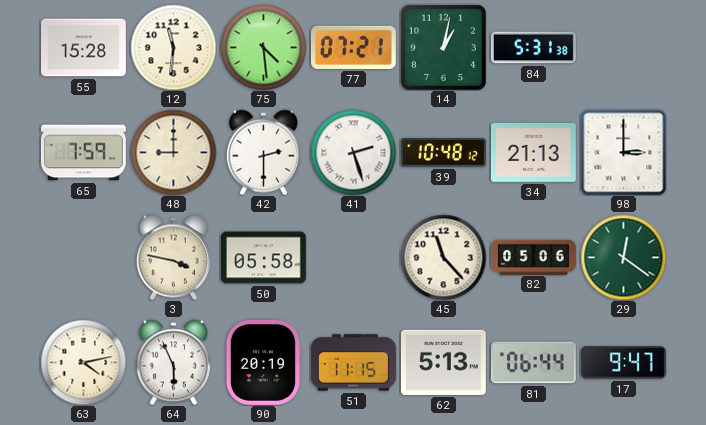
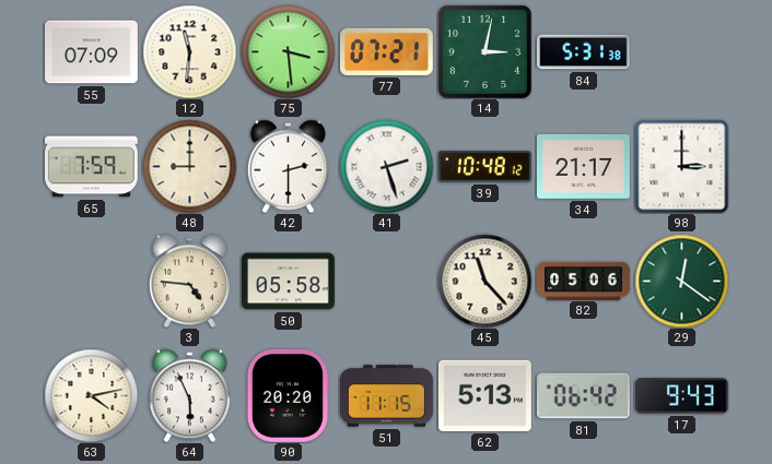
55: 15:28 -> 07:09
75: 4:29 -> 3:29
14: 1:02 -> 3:02
34: 21:13 -> 21:17
3: 3:47 -> 4:46
90: 20:19 -> 20:20
81: 06:44 -> 06:42
17: 9:47 -> 9:43
